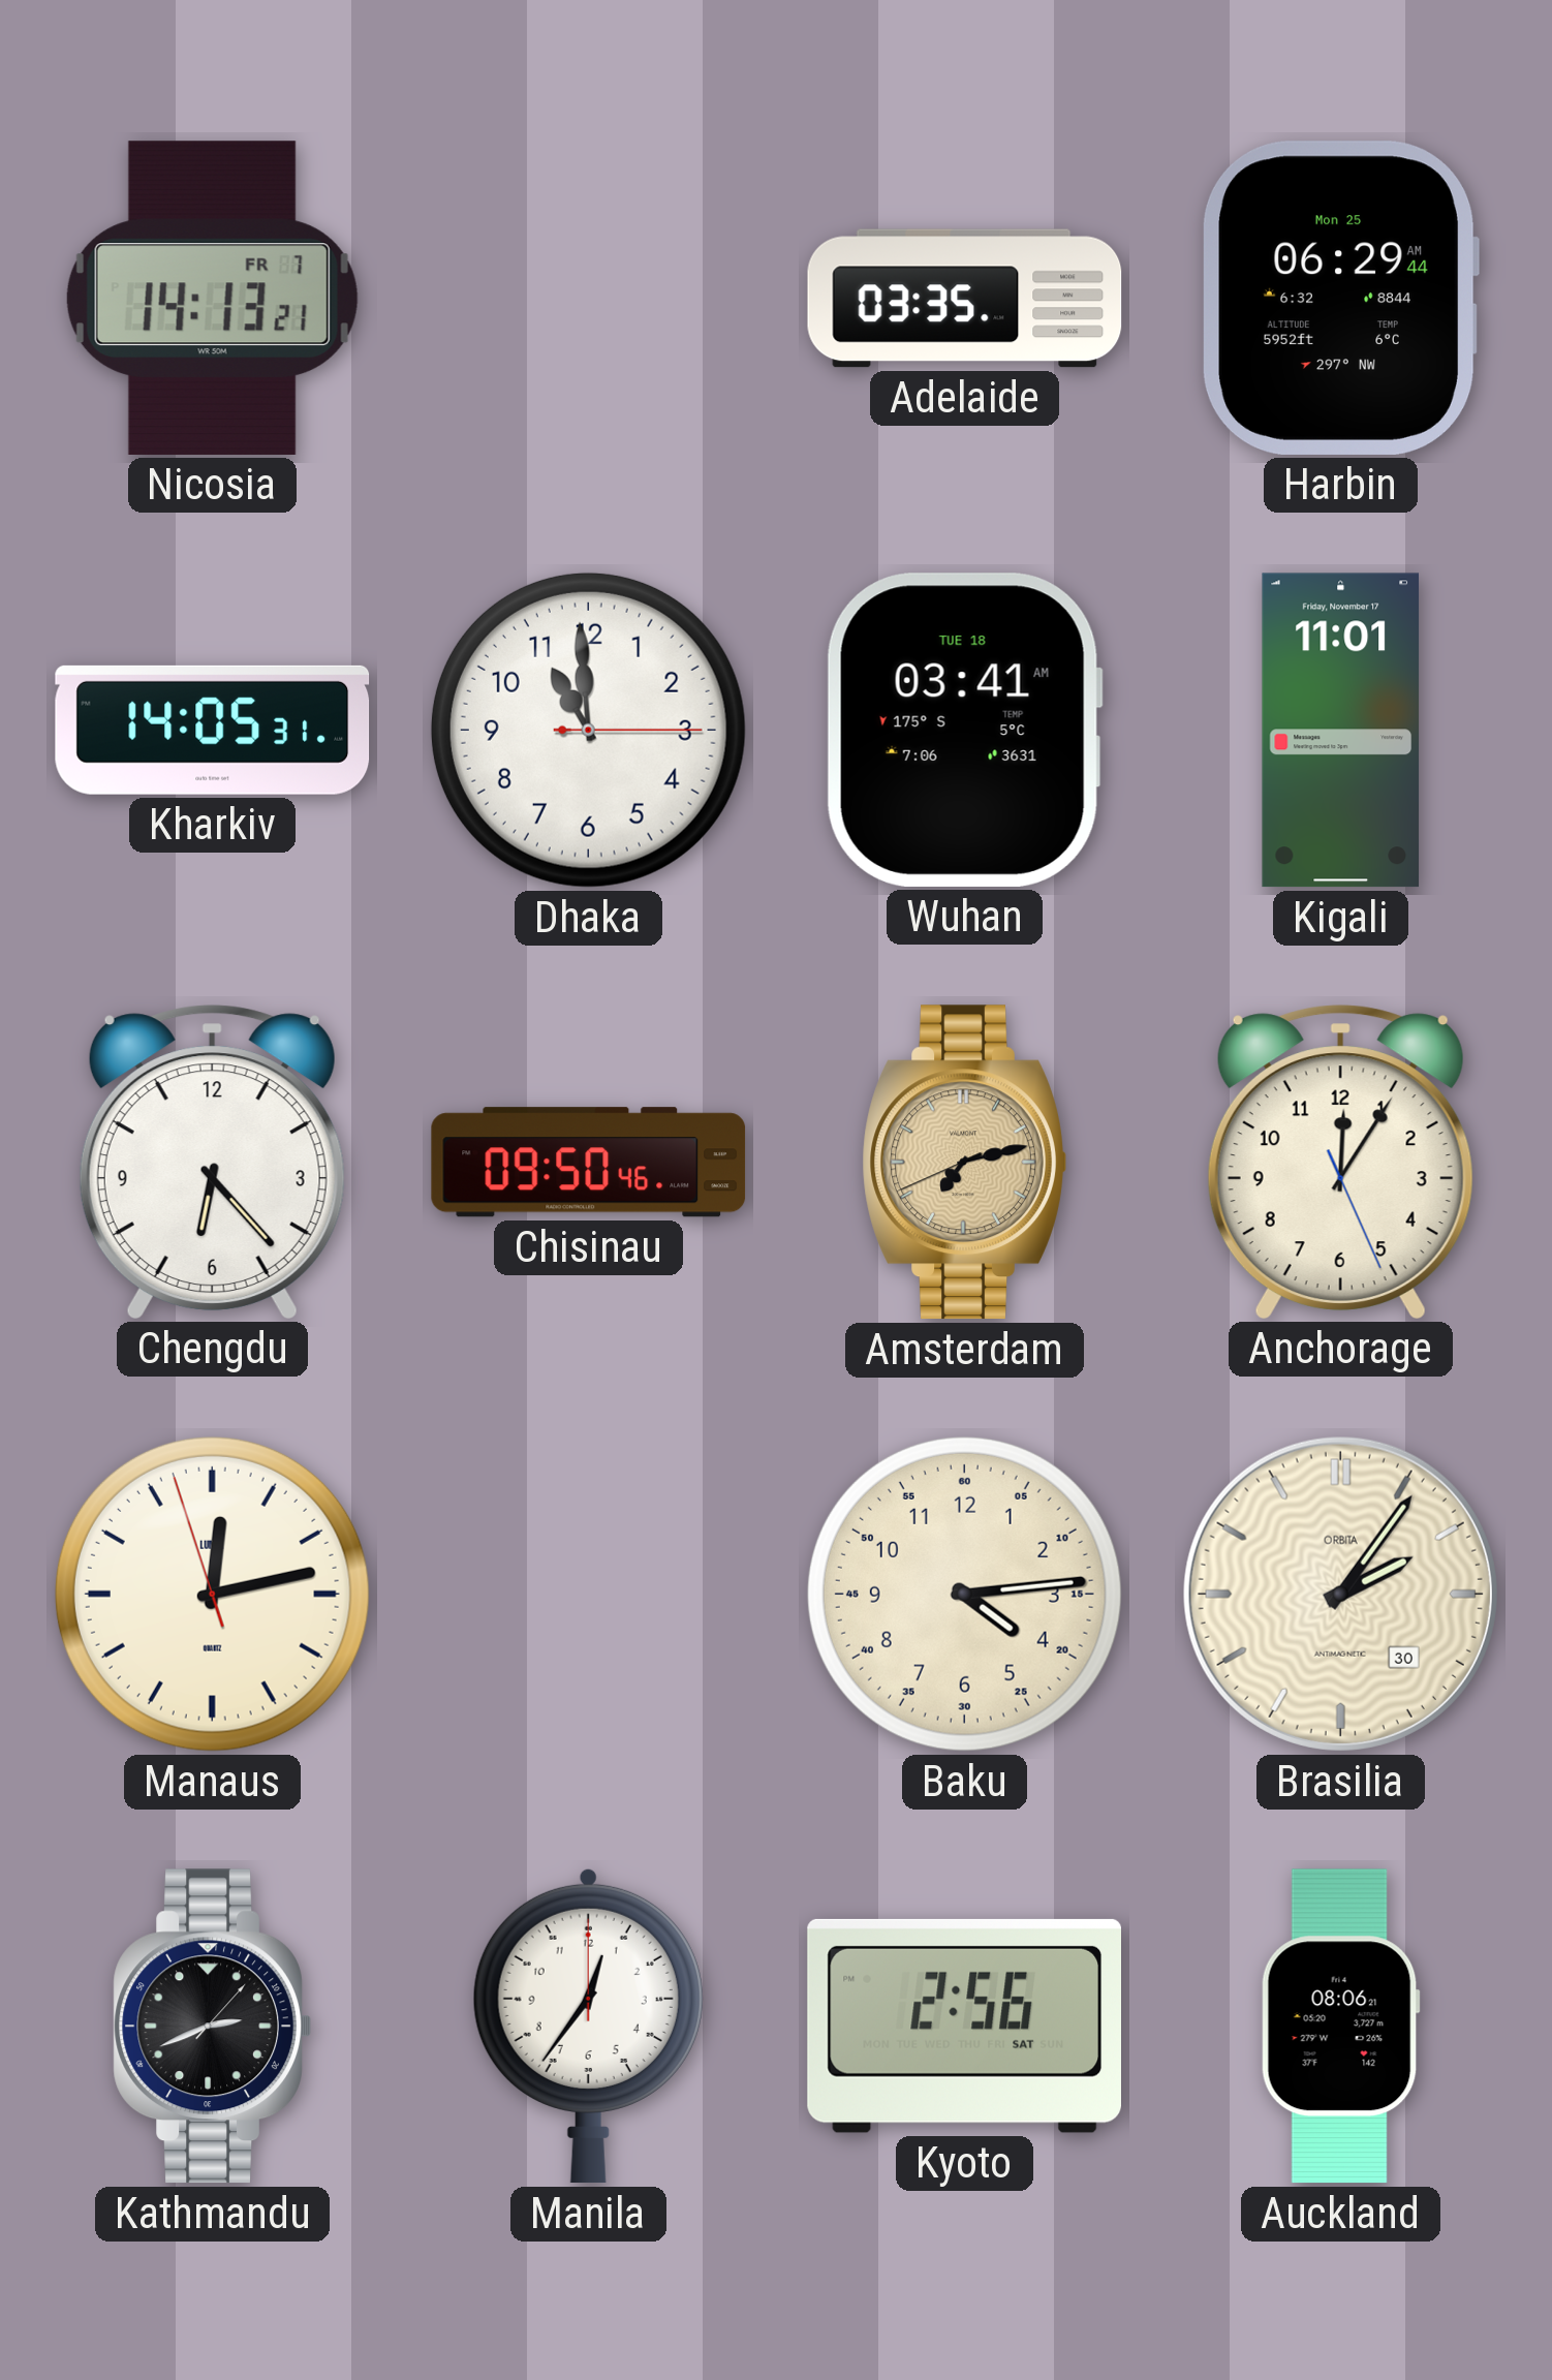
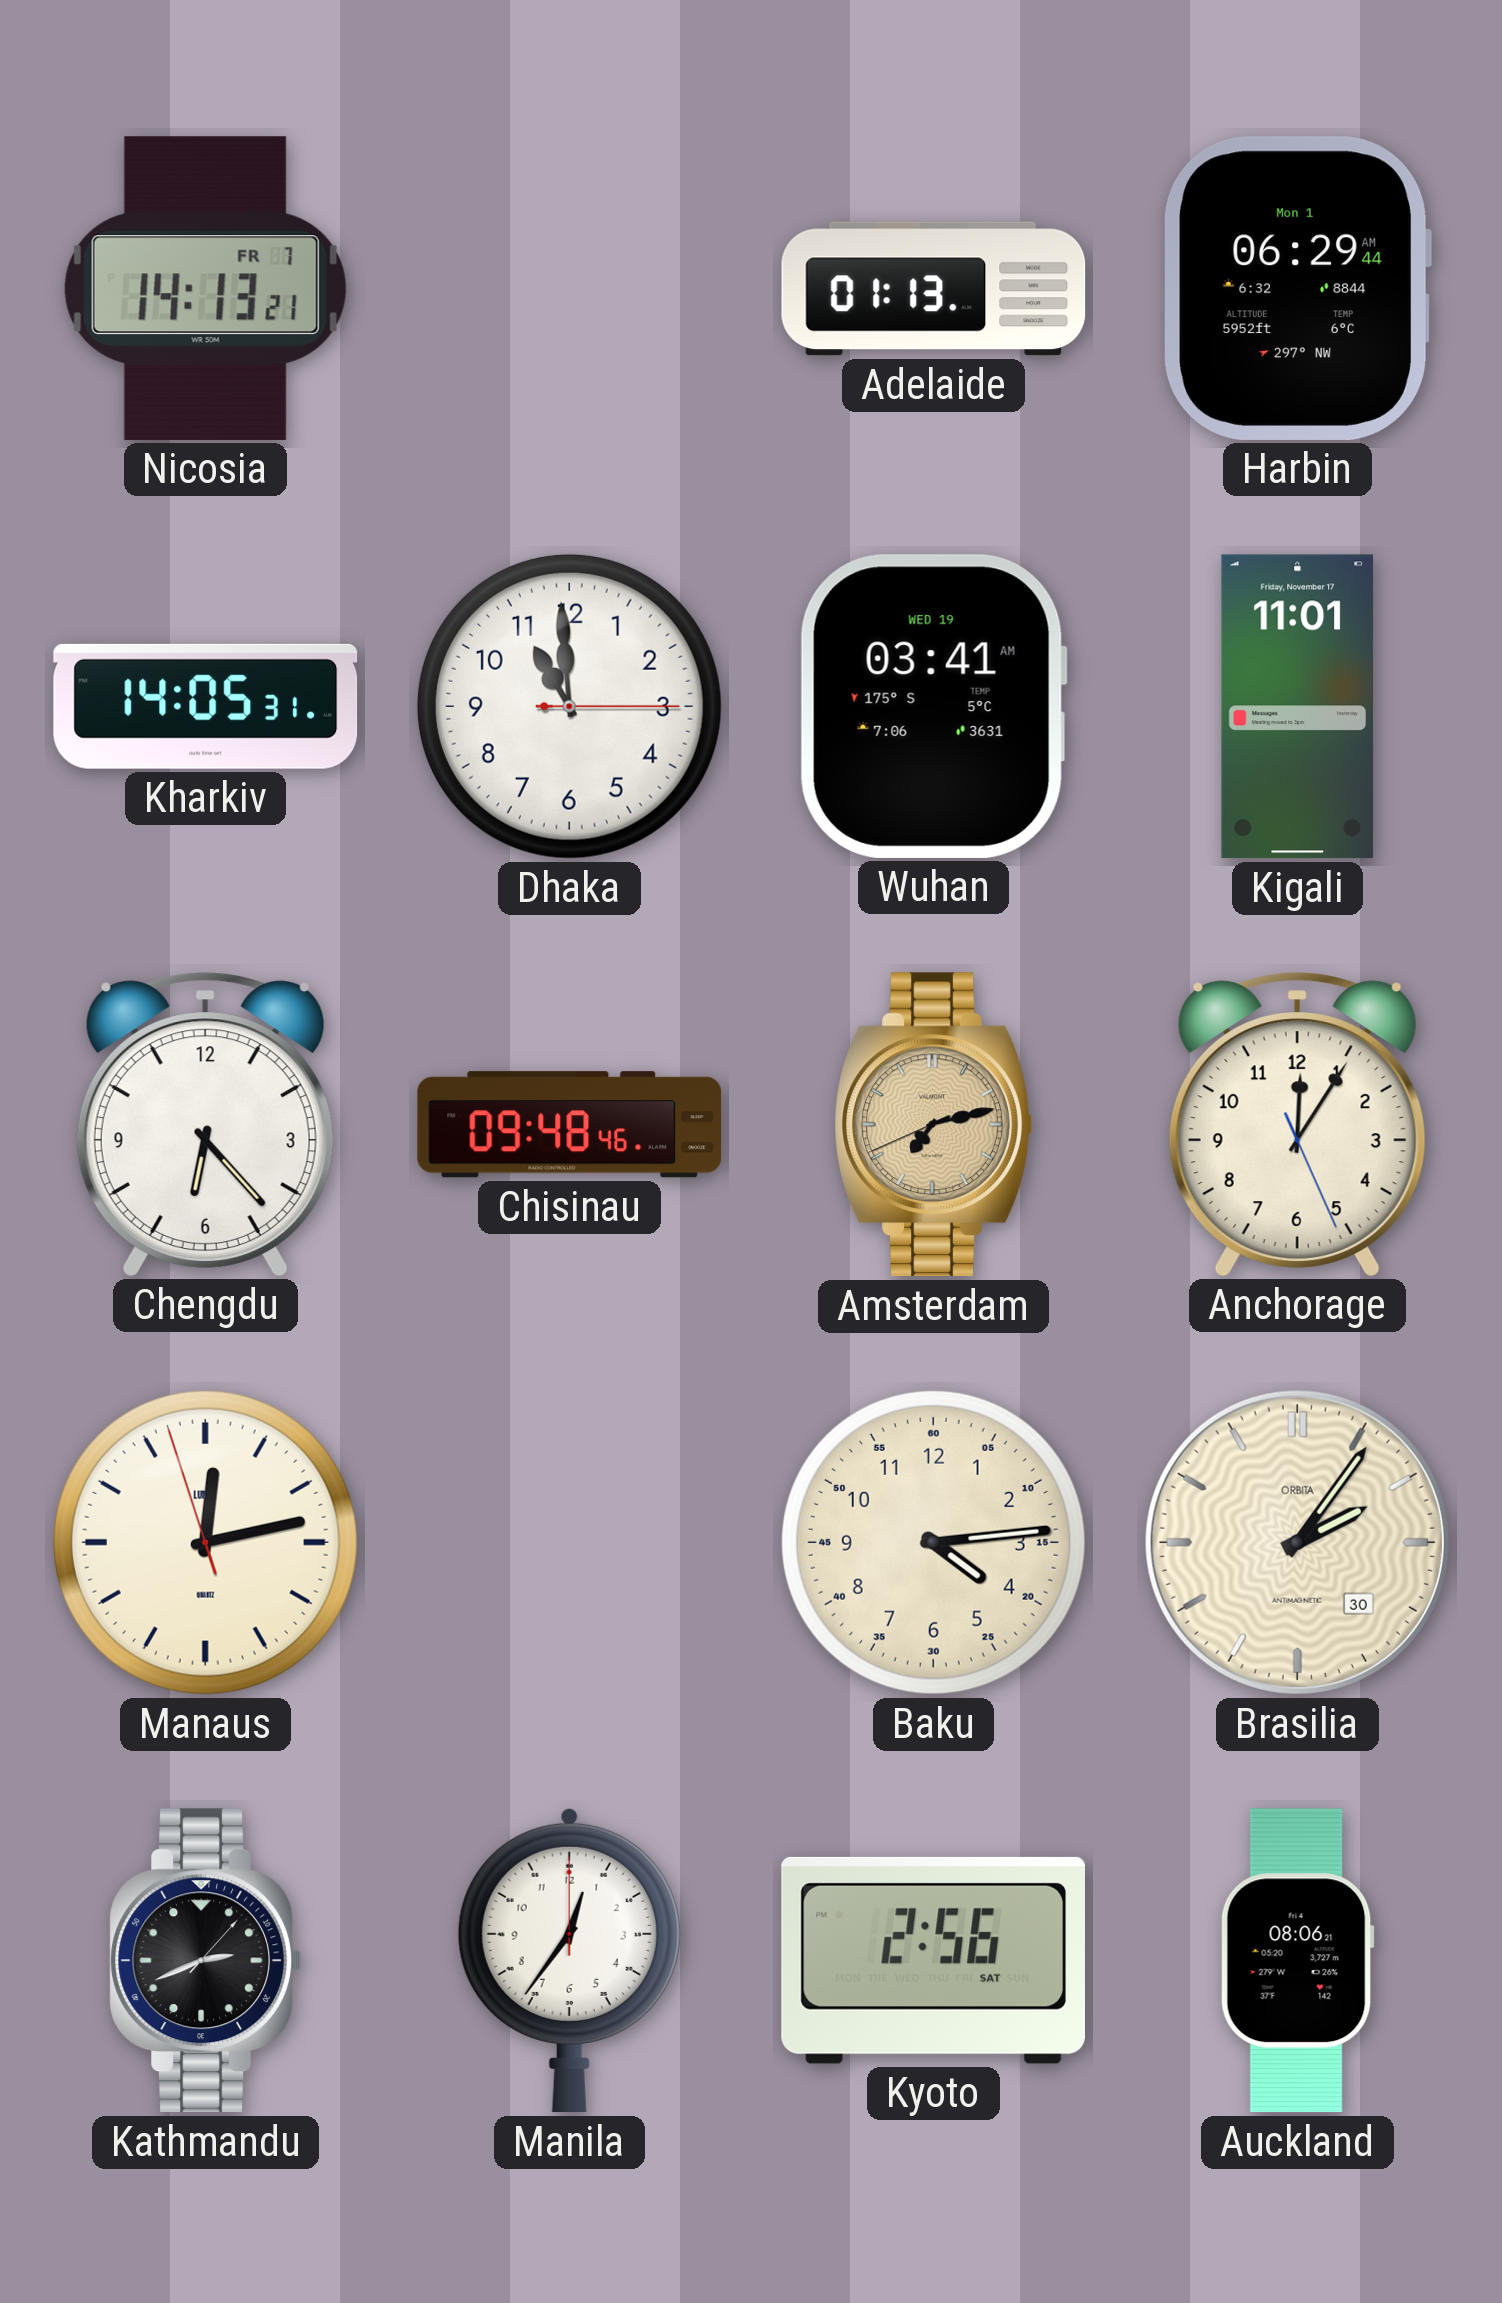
Adelaide: 03:35 -> 01:13
Harbin date: Mon 25 -> Mon 1
Wuhan date: TUE 18 -> WED 19
Chisinau: 09:50 -> 09:48
